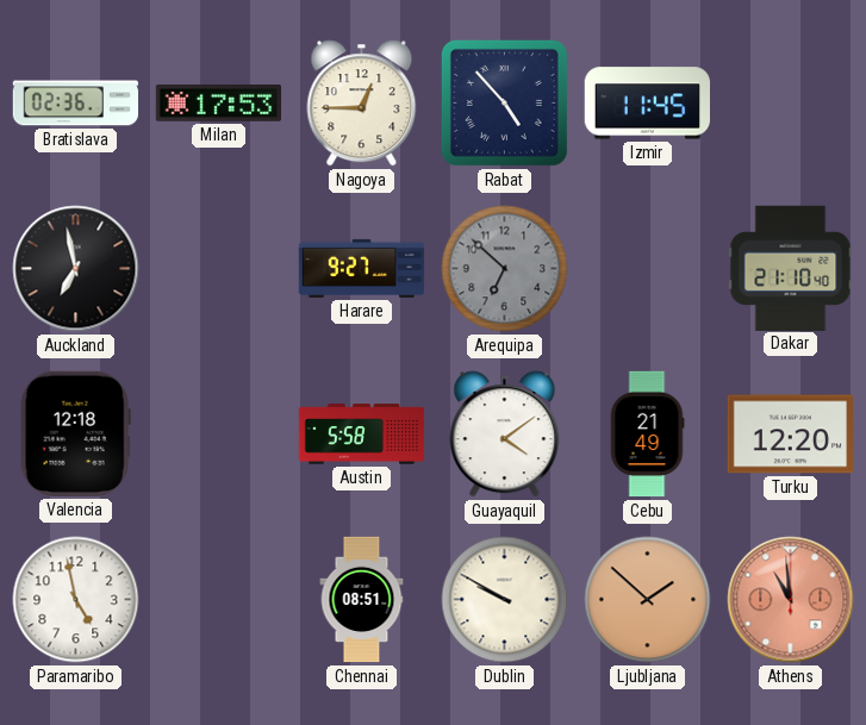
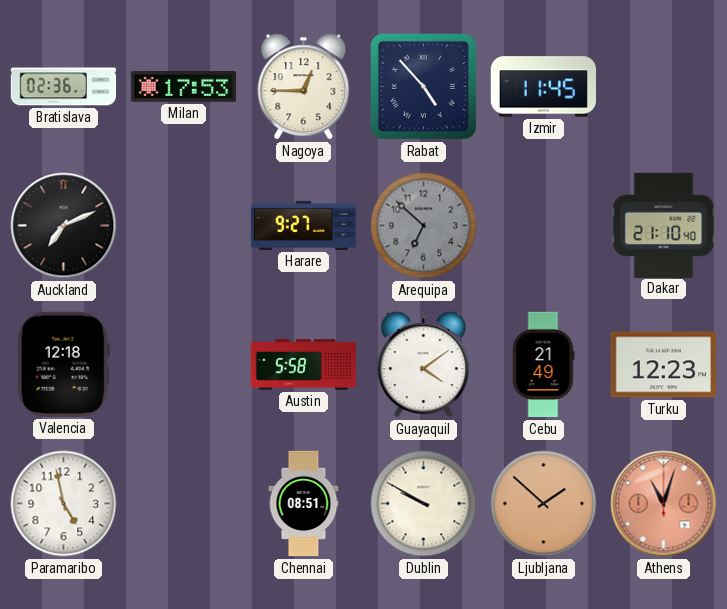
Auckland: 6:58 -> 7:11
Turku: 12:20 -> 12:23
Athens: 10:59 -> 11:03
